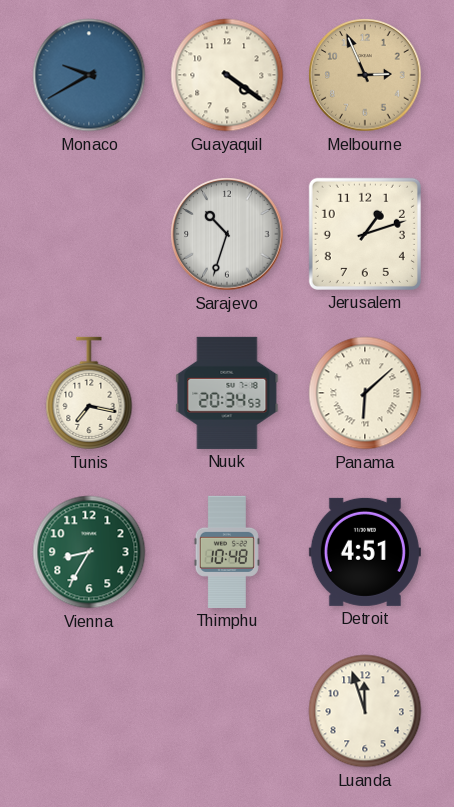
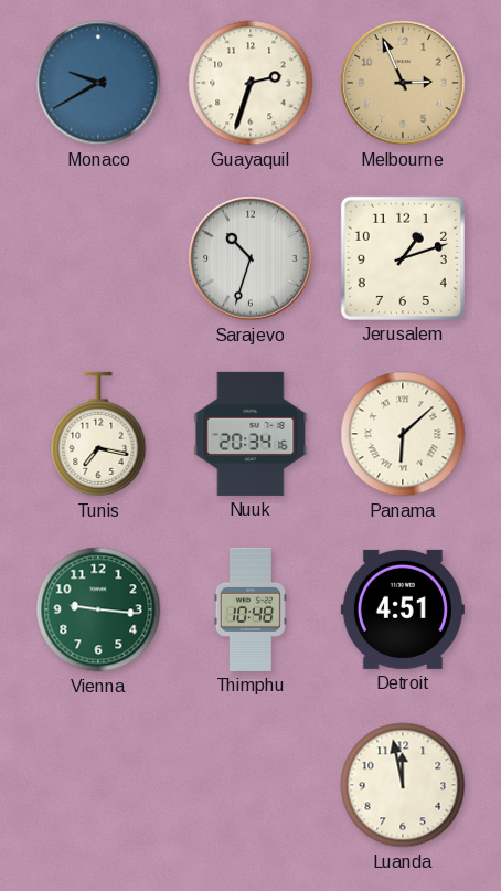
Guayaquil: 4:21 -> 2:33
Nuuk: 20:34:53 -> 20:34:16
Vienna: 8:35 -> 9:16
Luanda: 11:57 -> 11:58
